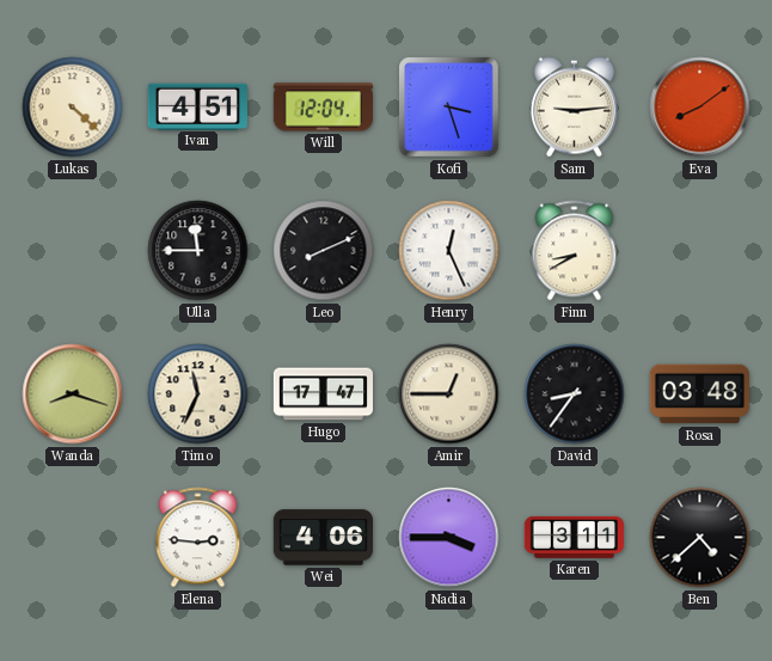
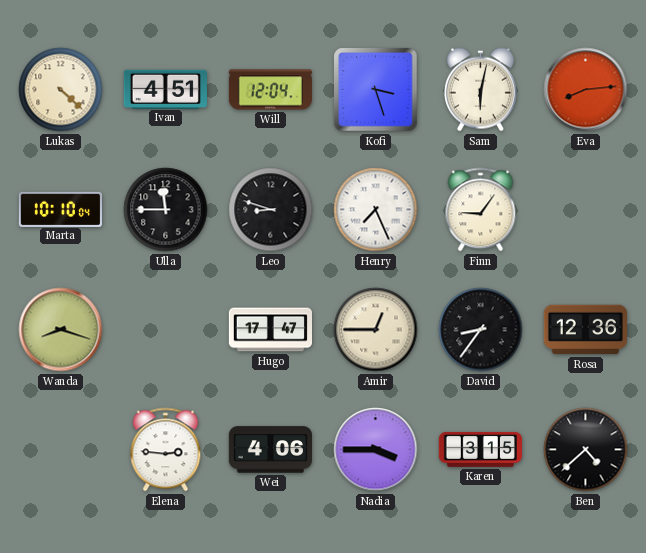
Sam: 9:14 -> 6:02
Eva: 8:09 -> 8:14
Marta: none -> 10:10
Leo: 8:11 -> 8:48
Henry: 12:26 -> 7:26
Finn: 8:40 -> 9:06
Timo: 11:34 -> none
Rosa: 03:48 -> 12:36
Karen: 3:11 -> 3:15
